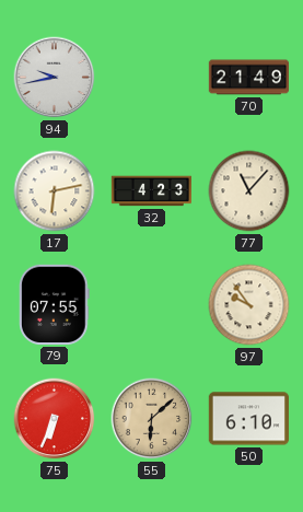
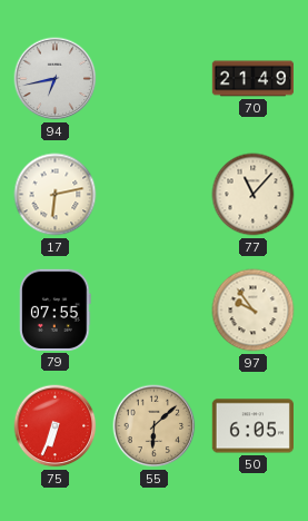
94: 9:43 -> 6:43
32: 4:23 -> none
50: 6:10 -> 6:05
